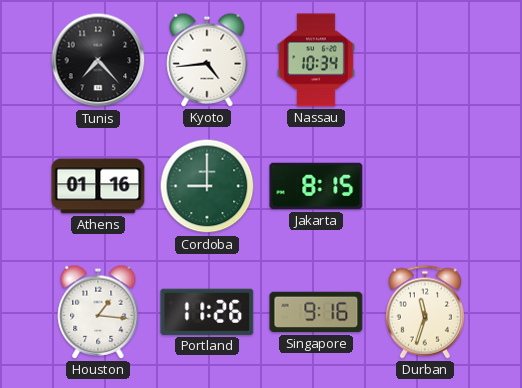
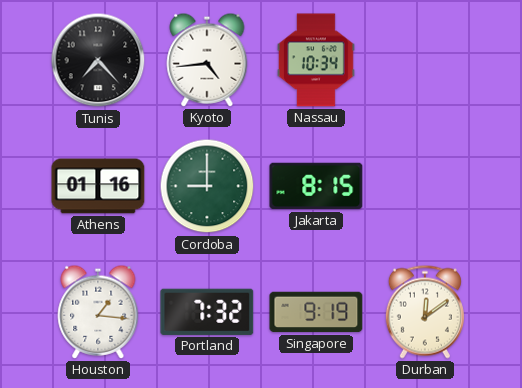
Portland: 11:26 -> 7:32
Singapore: 9:16 -> 9:19
Durban: 11:33 -> 12:09
